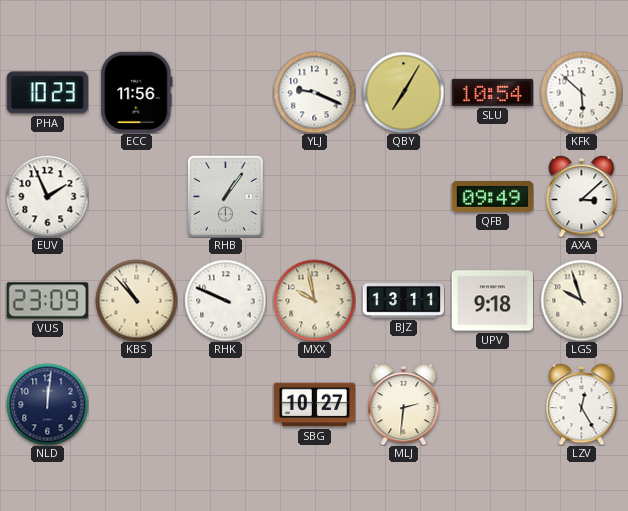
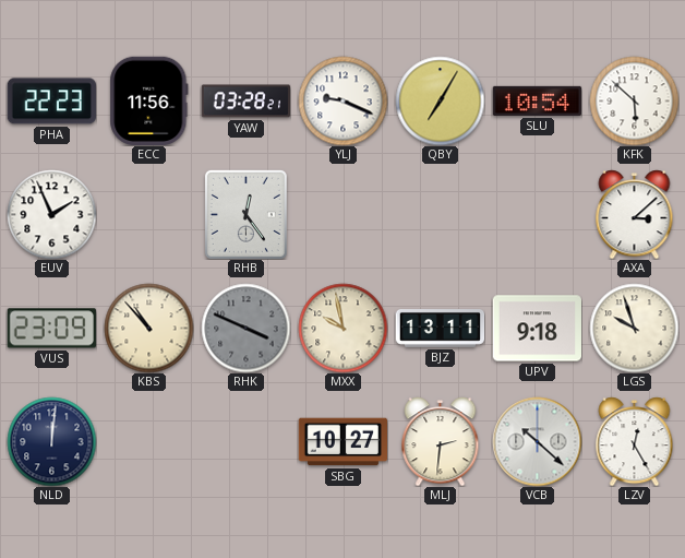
PHA: 10:23 -> 22:23
YAW: none -> 03:28
RHB: 1:06 -> 12:24
QFB: 09:49 -> none
RHK: 9:49 -> 3:49
RHK dial: white -> grey
VCB: none -> 10:22
